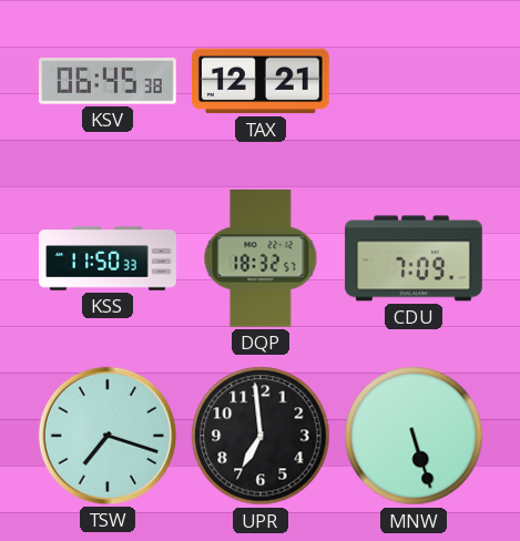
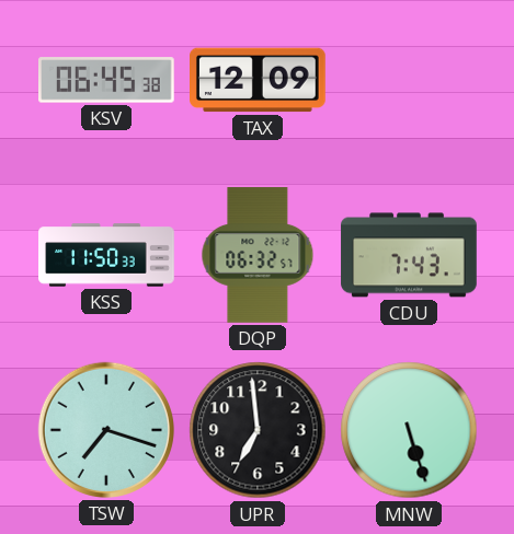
TAX: 12:21 -> 12:09
DQP: 18:32 -> 06:32
CDU: 7:09 -> 7:43
